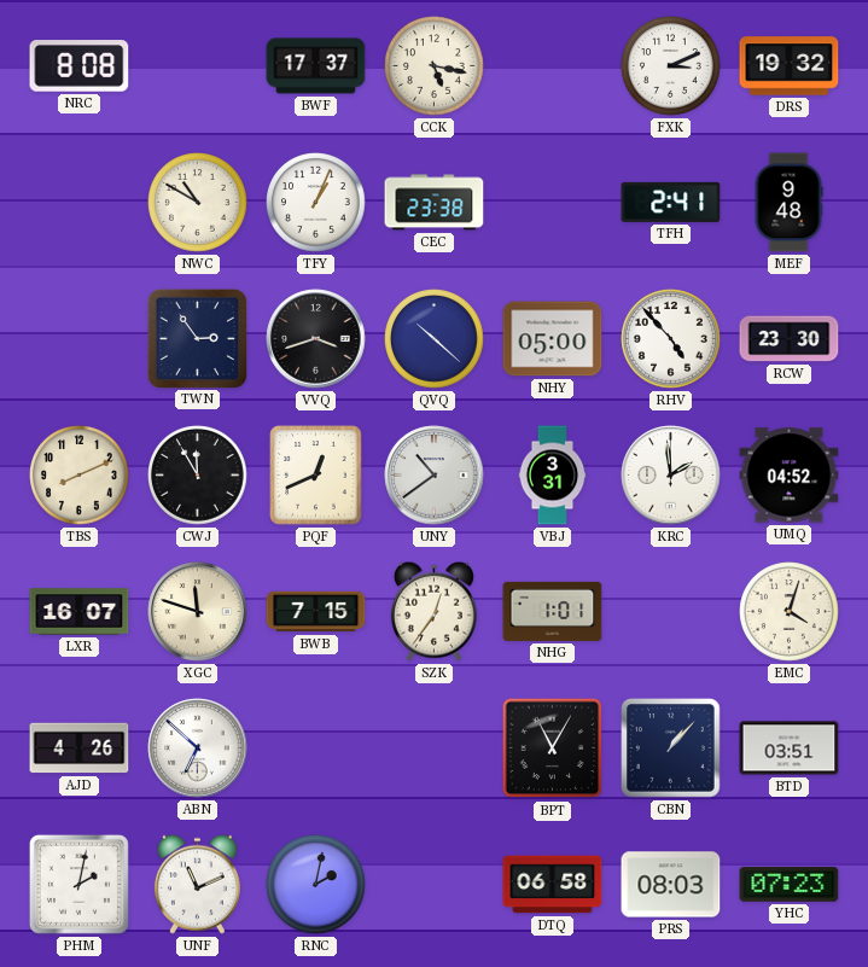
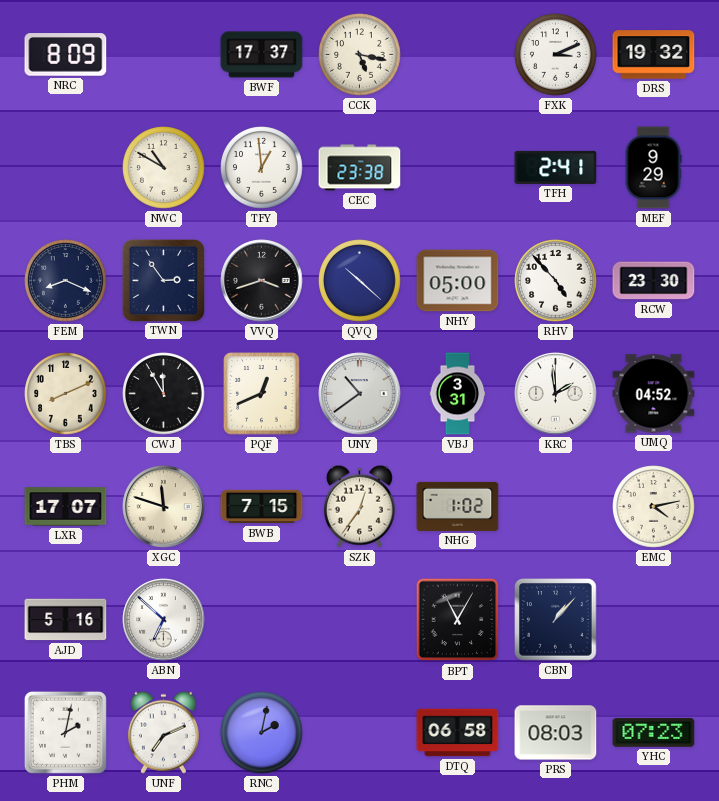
NRC: 8:08 -> 8:09
TFY: 1:04 -> 12:59
MEF: 9:48 -> 9:29
FEM: none -> 8:19
LXR: 16:07 -> 17:07
NHG: 1:01 -> 1:02
EMC: 4:03 -> 4:13
AJD: 4:26 -> 5:16
BTD: 03:51 -> none
UNF: 11:11 -> 7:11
